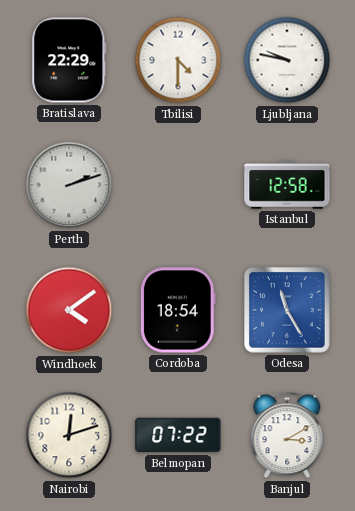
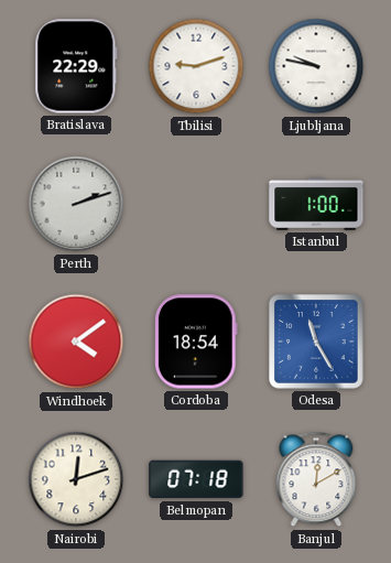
Tbilisi: 4:30 -> 9:12
Istanbul: 12:58 -> 1:00
Belmopan: 07:22 -> 07:18
Banjul: 3:10 -> 12:10
